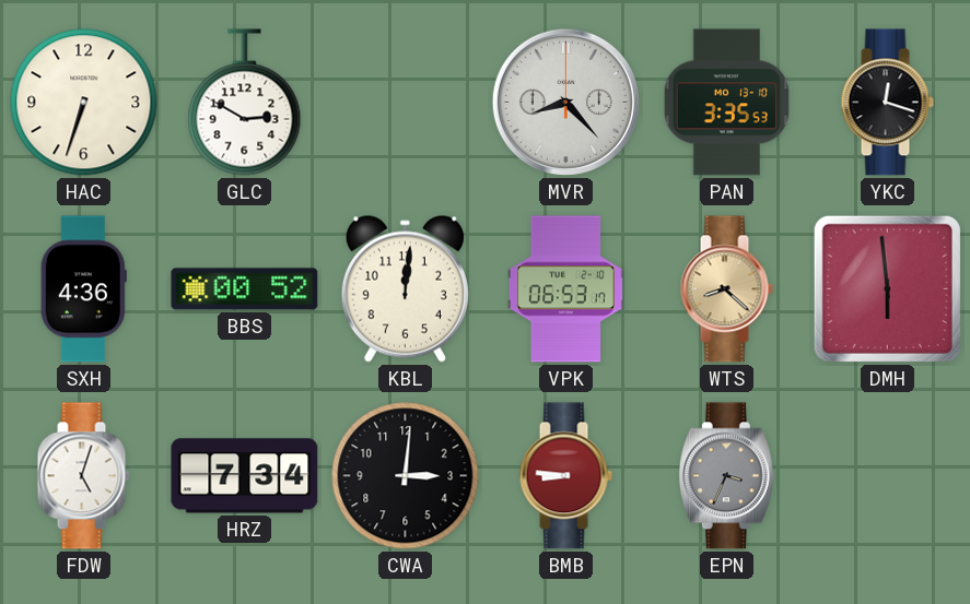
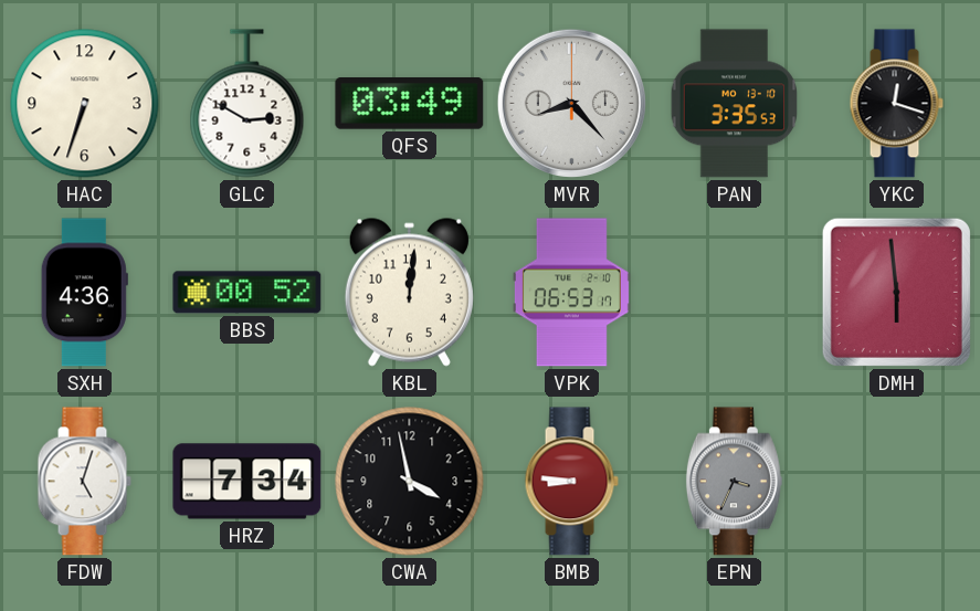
QFS: none -> 03:49
WTS: 8:22 -> none
CWA: 3:01 -> 3:58
